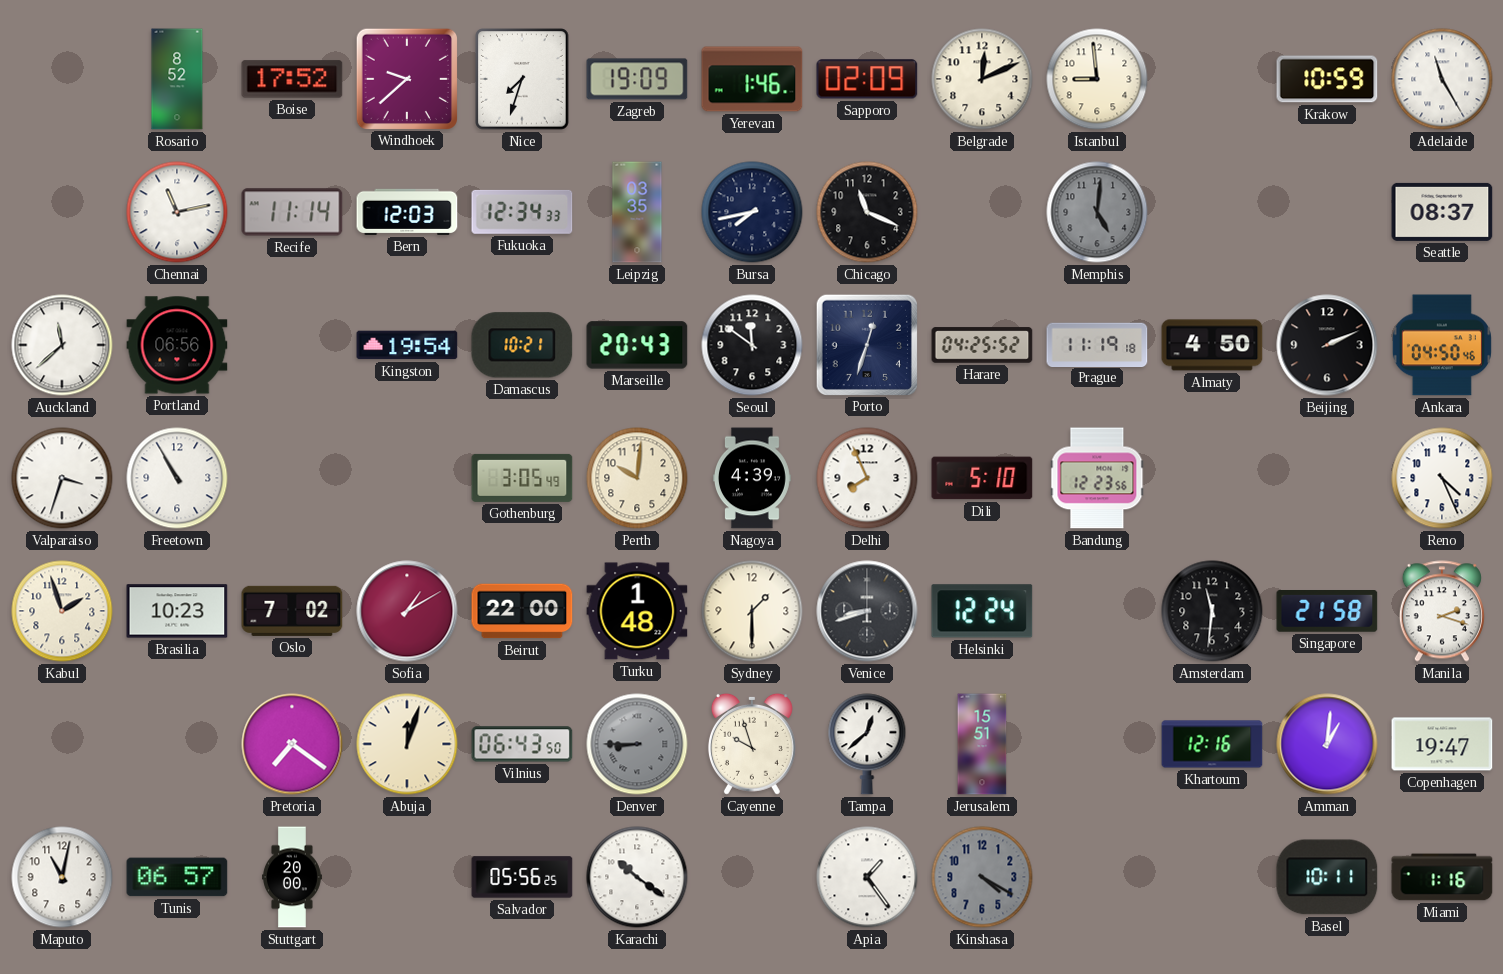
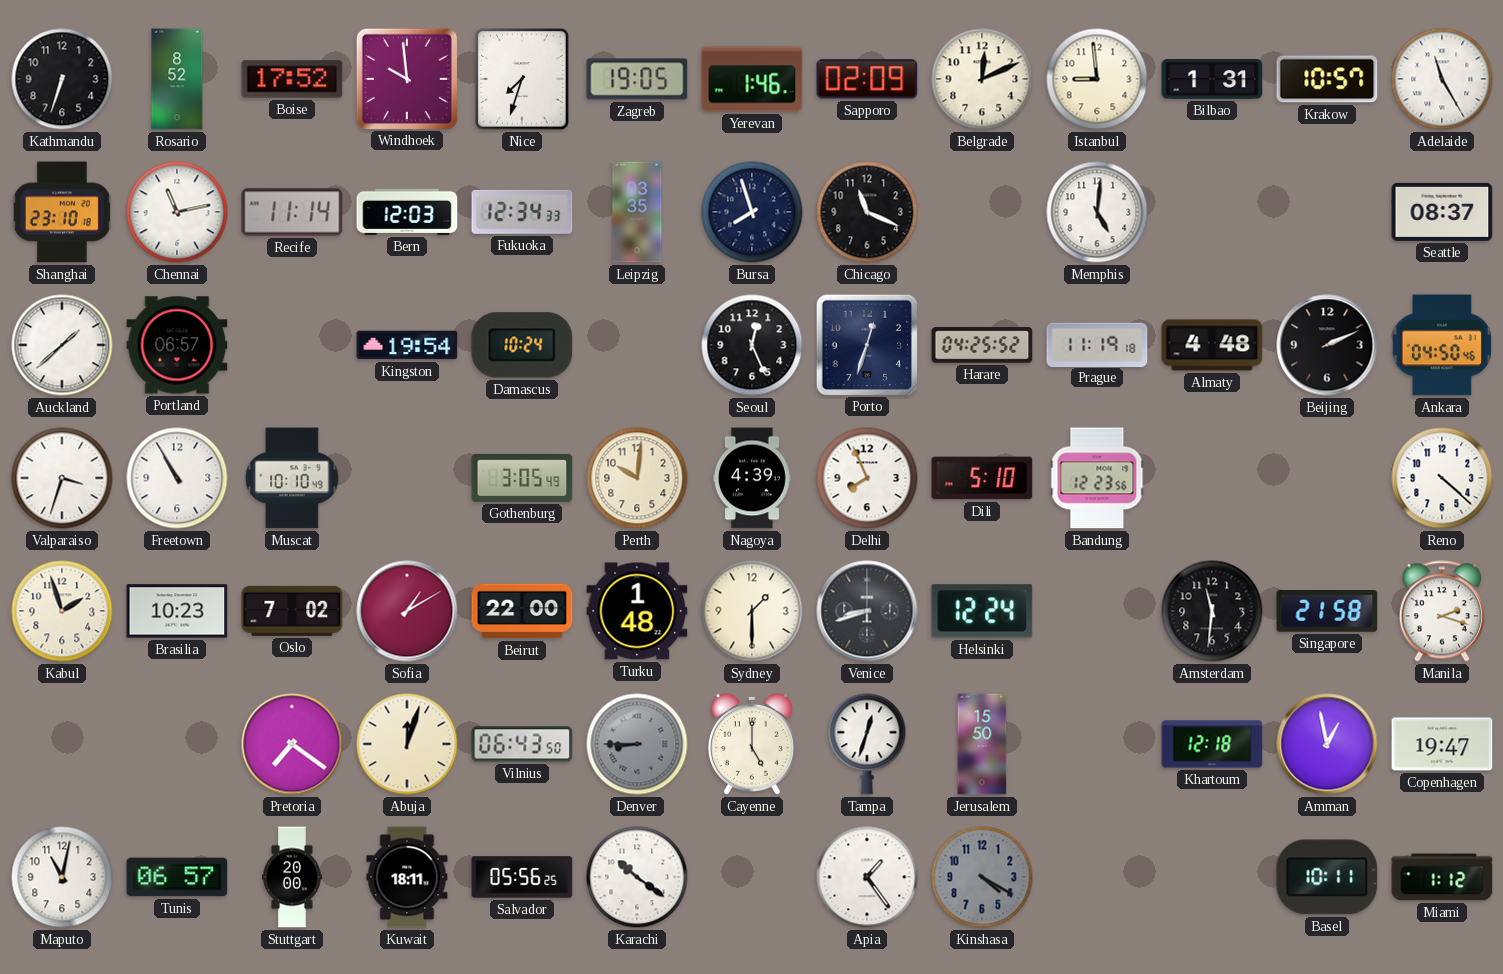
Kathmandu: none -> 6:33
Windhoek: 9:38 -> 9:59
Zagreb: 19:09 -> 19:05
Bilbao: none -> 1:31
Krakow: 10:59 -> 10:57
Shanghai: none -> 23:10
Bursa: 7:43 -> 7:57
Memphis dial: grey -> white
Auckland: 11:38 -> 1:38
Portland: 06:56 -> 06:57
Damascus: 10:21 -> 10:24
Marseille: 20:43 -> none
Seoul: 11:51 -> 12:26
Almaty: 4:50 -> 4:48
Muscat: none -> 10:10
Reno: 4:26 -> 4:22
Cayenne: 9:57 -> 5:00
Tampa: 12:38 -> 12:33
Jerusalem: 15:51 -> 15:50
Khartoum: 12:16 -> 12:18
Amman: 1:01 -> 12:58
Kuwait: none -> 18:11
Miami: 1:16 -> 1:12
